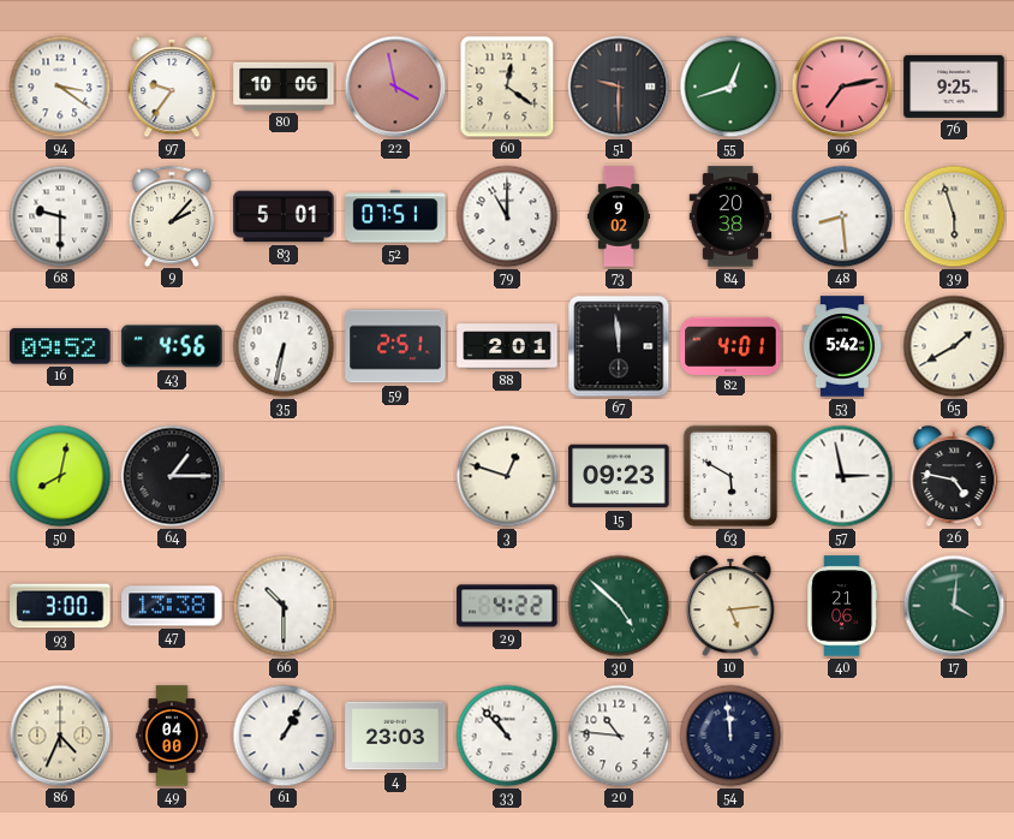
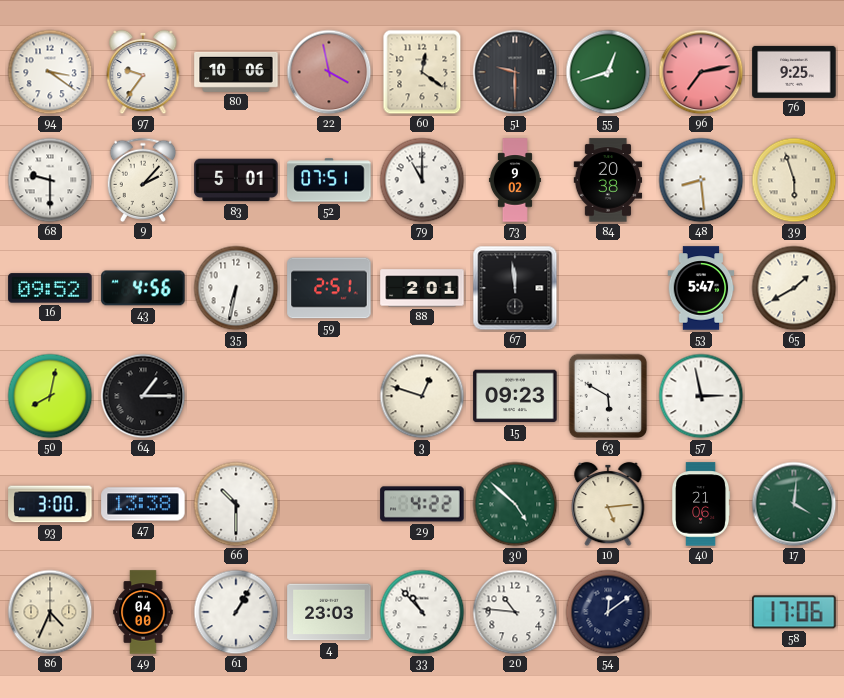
82: 4:01 -> none
53: 5:42 -> 5:47
26: 4:47 -> none
54: 11:59 -> 12:09
58: none -> 17:06
